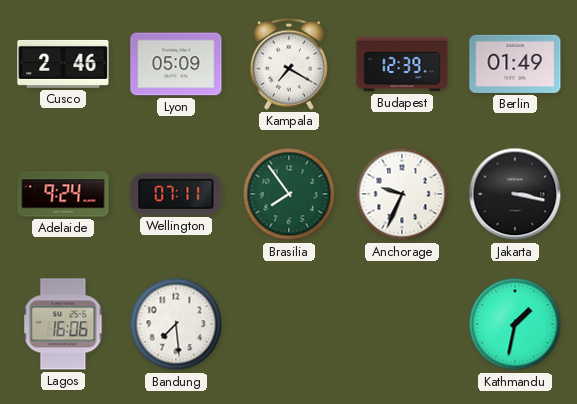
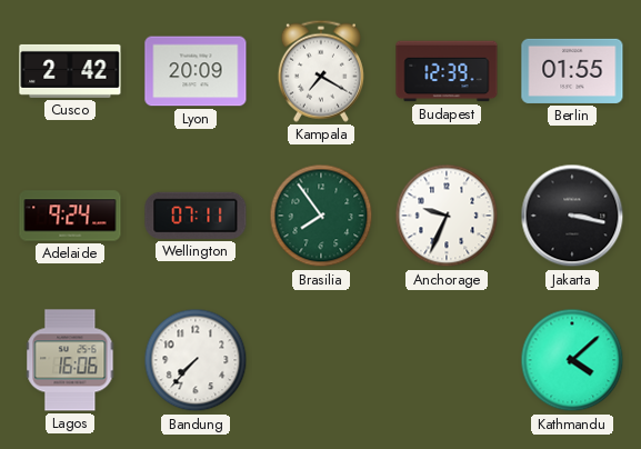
Cusco: 2:46 -> 2:42
Lyon: 05:09 -> 20:09
Berlin: 01:49 -> 01:55
Bandung: 7:29 -> 7:37
Kathmandu: 1:32 -> 4:08
